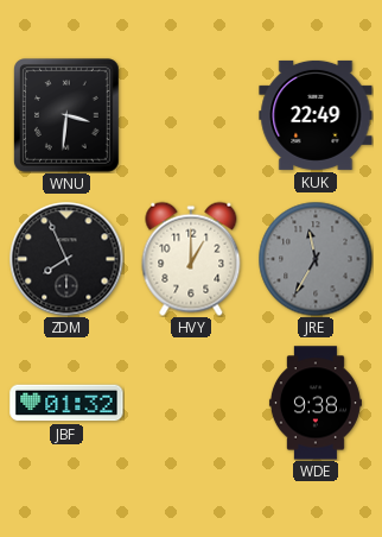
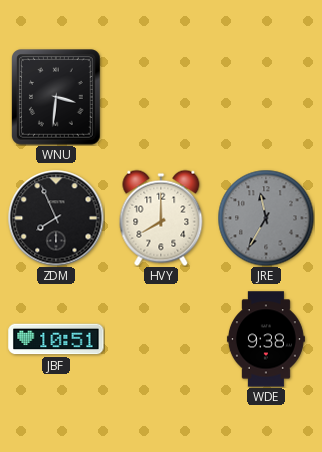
KUK: 22:49 -> none
HVY: 1:00 -> 8:00
JBF: 01:32 -> 10:51
